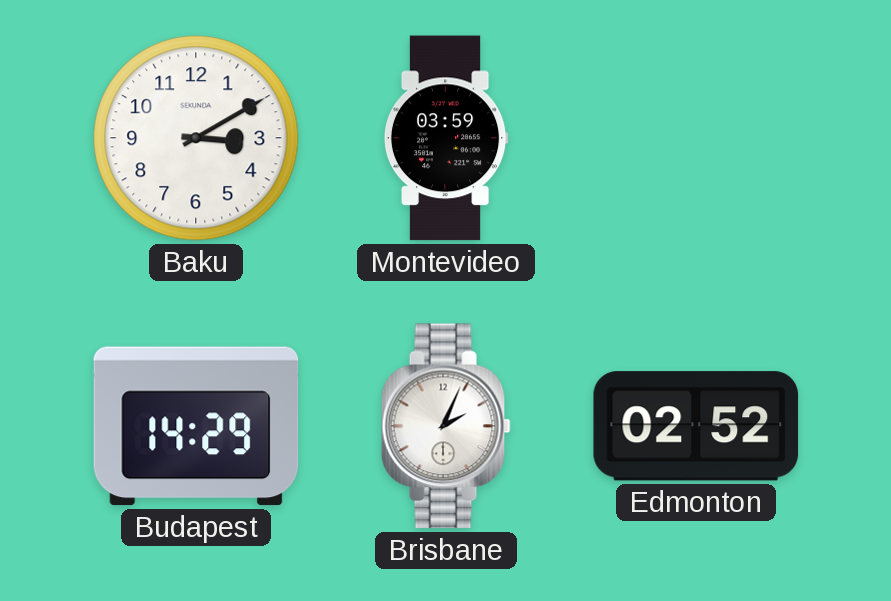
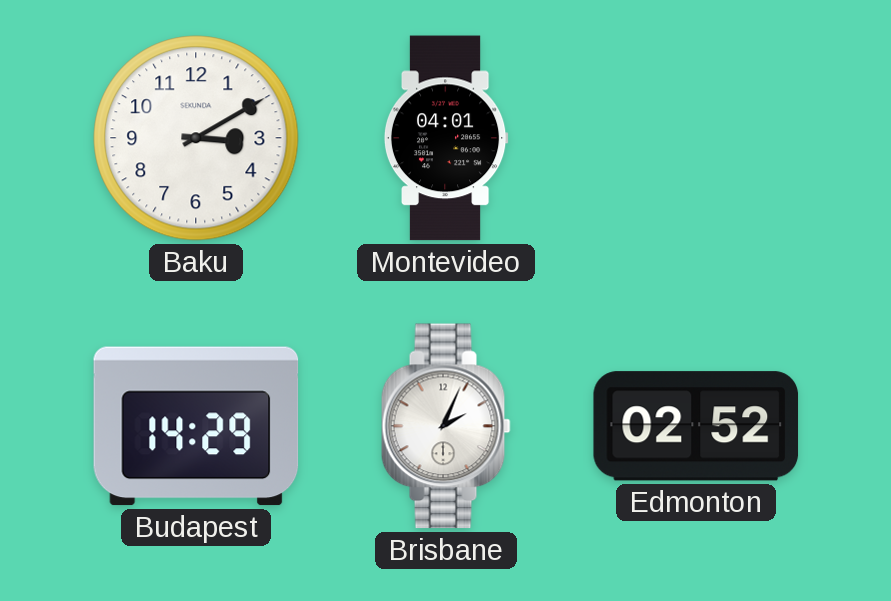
Montevideo: 03:59 -> 04:01
